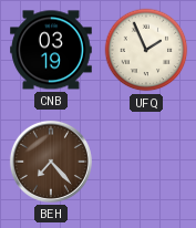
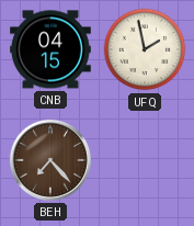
CNB: 03:19 -> 04:15
UFQ: 1:56 -> 1:58
